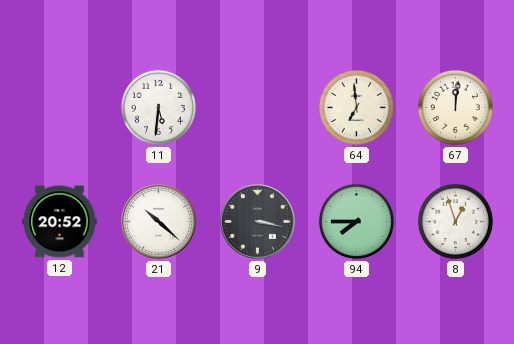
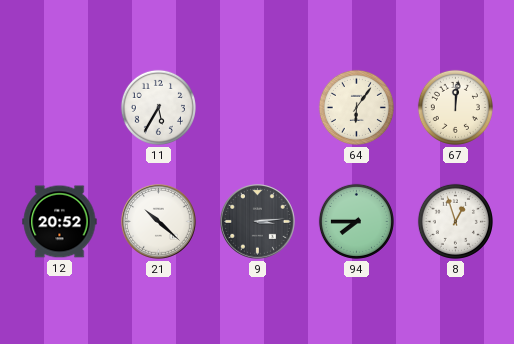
11: 5:31 -> 5:35
64: 6:59 -> 6:06
9: 3:17 -> 3:14
